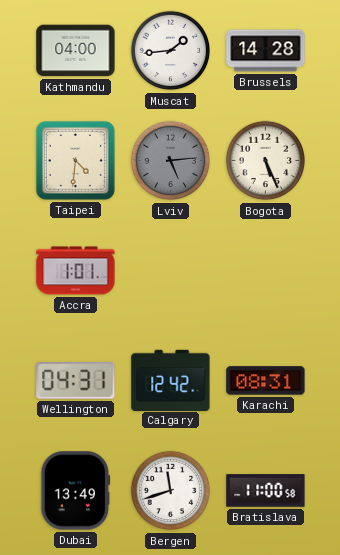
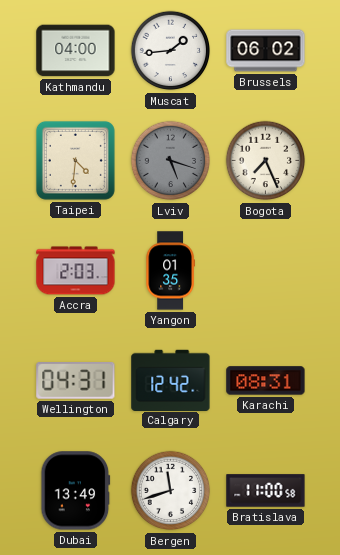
Brussels: 14:28 -> 06:02
Lviv: 5:14 -> 5:18
Bogota: 5:26 -> 7:26
Accra: 1:01 -> 2:03
Yangon: none -> 01:35
